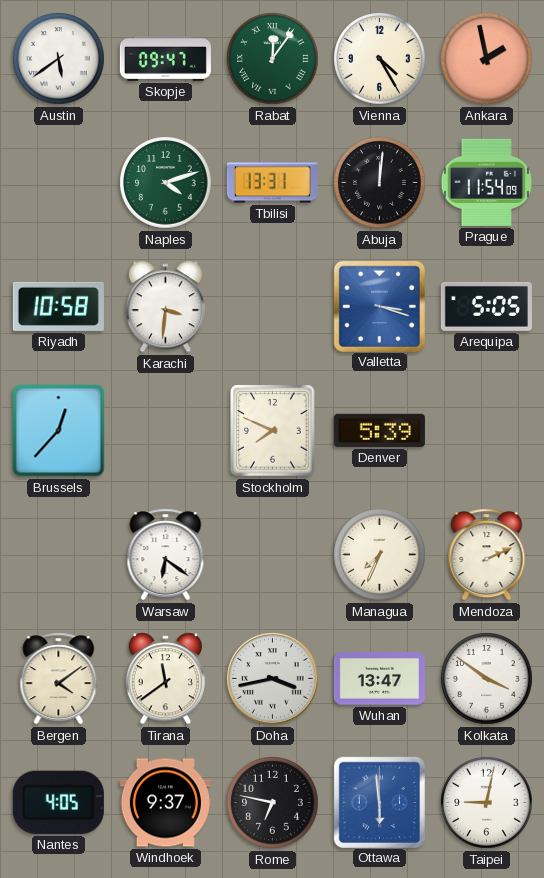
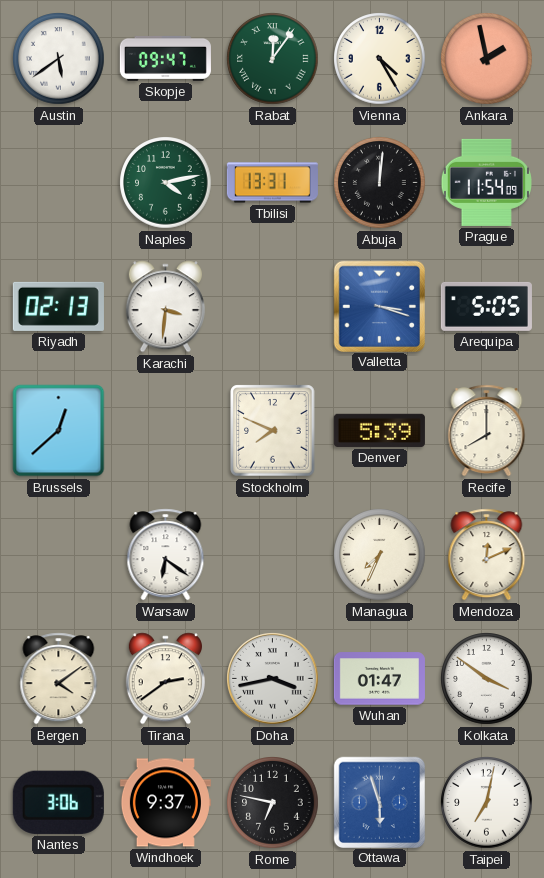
Naples: 4:12 -> 4:13
Riyadh: 10:58 -> 02:13
Brussels: 12:37 -> 12:38
Recife: none -> 8:00
Mendoza: 2:11 -> 12:11
Tirana: 11:39 -> 2:39
Wuhan: 13:47 -> 01:47
Nantes: 4:05 -> 3:06
Ottawa: 5:59 -> 5:57
Taipei: 9:02 -> 7:02
